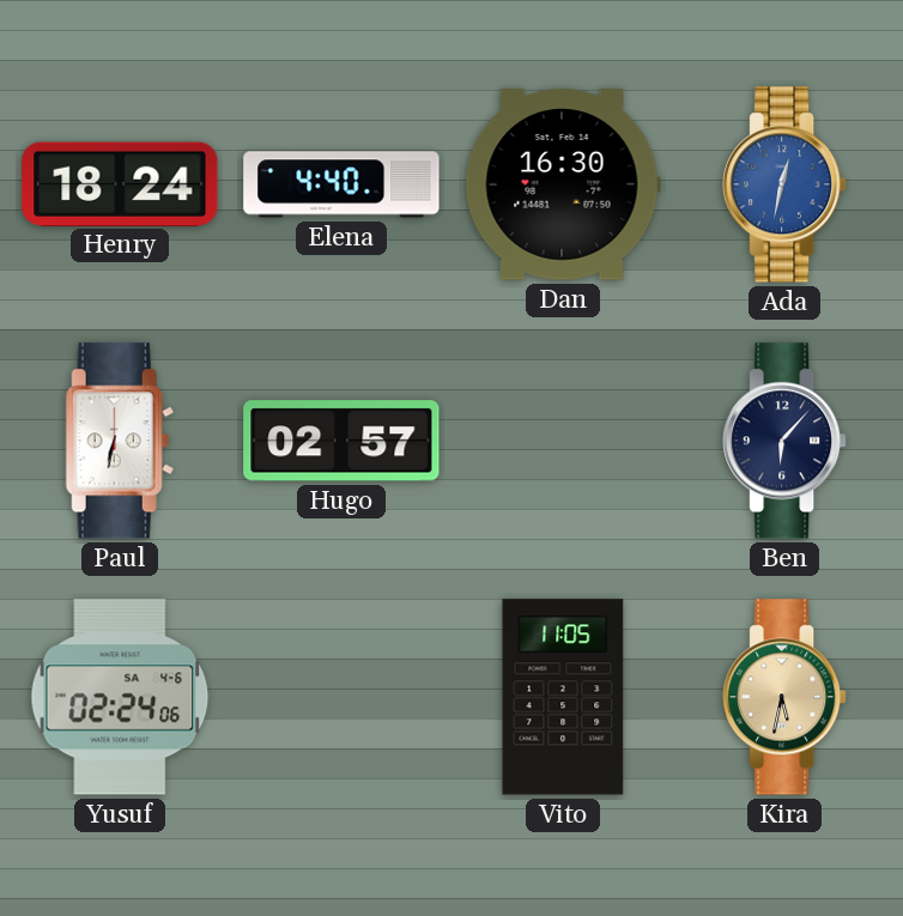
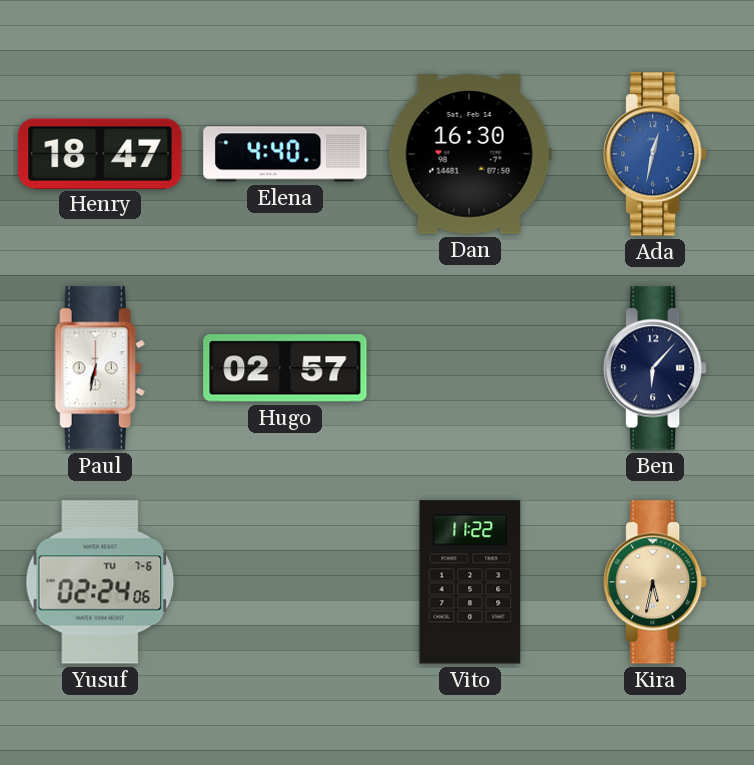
Henry: 18:24 -> 18:47
Yusuf date: SA 4-6 -> TU 7-6
Vito: 11:05 -> 11:22
